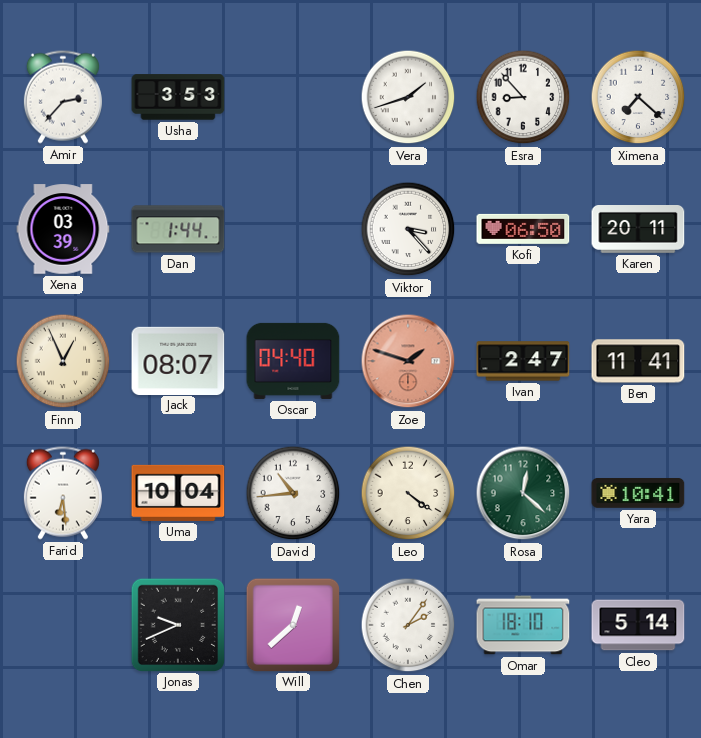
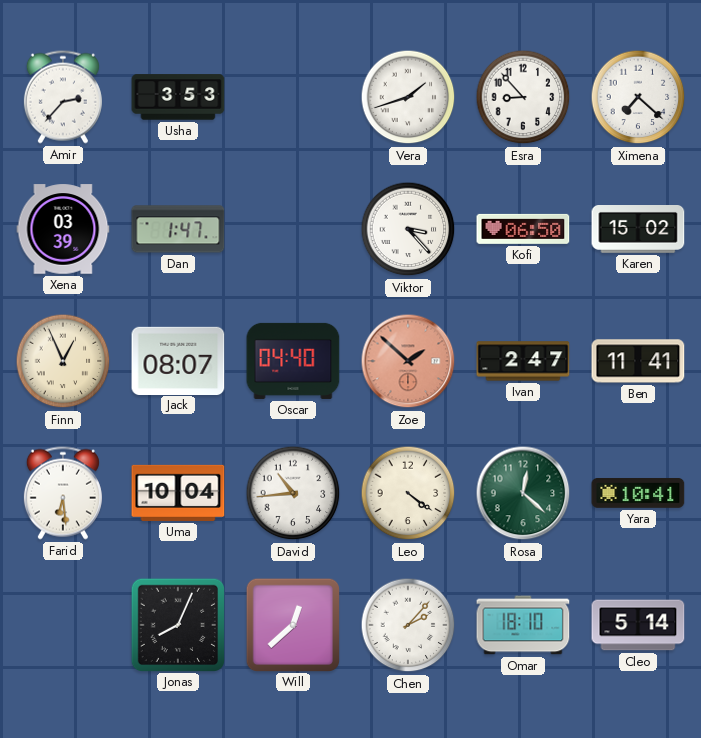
Dan: 1:44 -> 1:47
Karen: 20:11 -> 15:02
Zoe: 1:48 -> 1:52
Jonas: 9:41 -> 8:04
Chen: 2:06 -> 2:07
